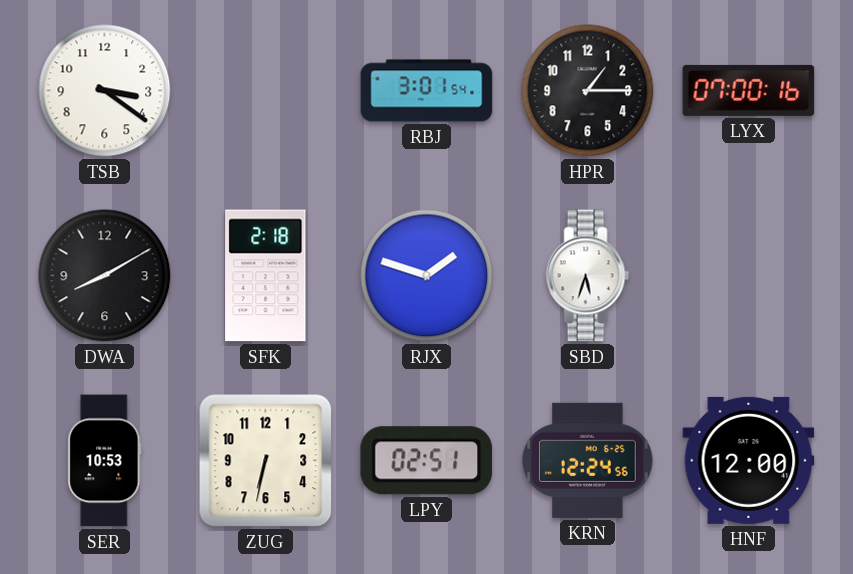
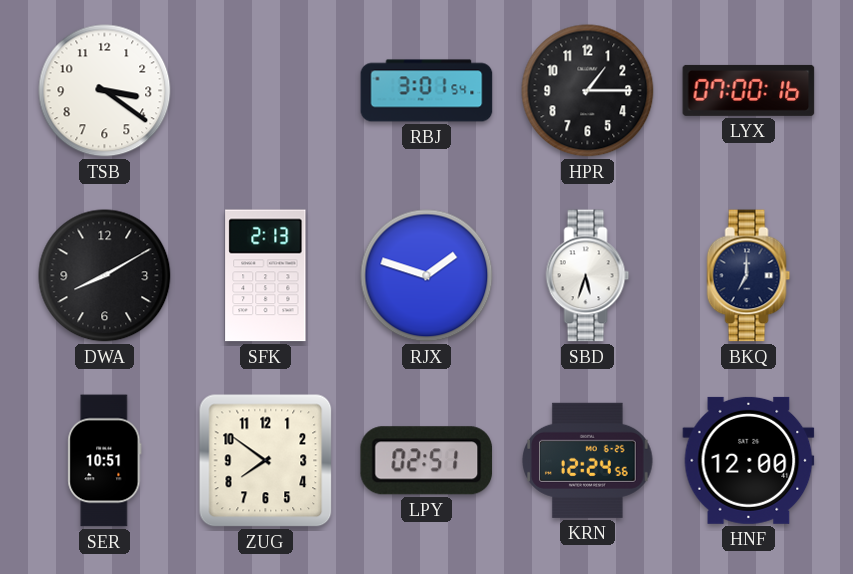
SFK: 2:18 -> 2:13
BKQ: none -> 7:00
SER: 10:53 -> 10:51
ZUG: 6:32 -> 7:51
